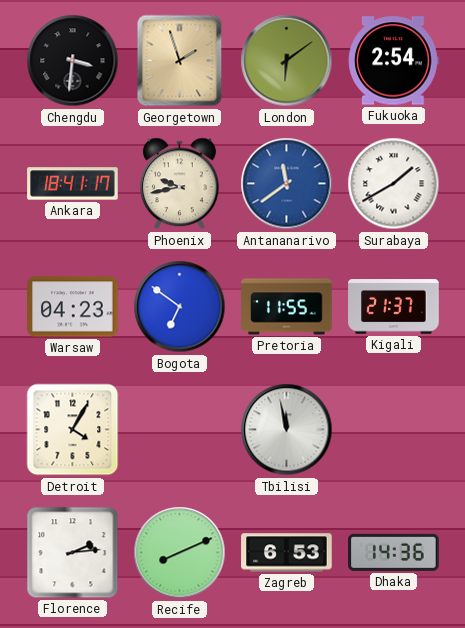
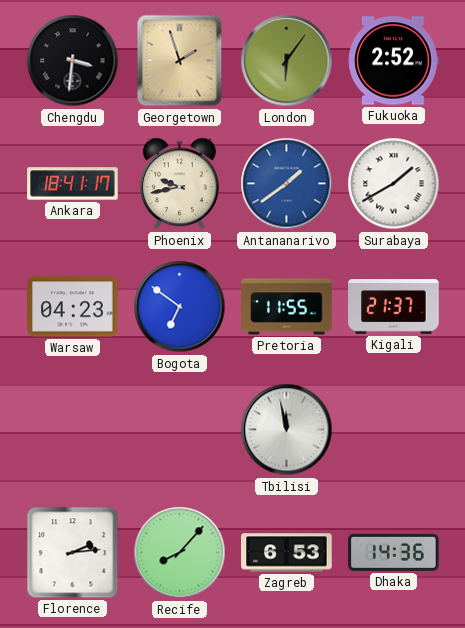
London: 6:09 -> 6:06
Fukuoka: 2:54 -> 2:52
Antananarivo: 11:39 -> 1:39
Detroit: 4:05 -> none
Recife: 8:11 -> 8:07
